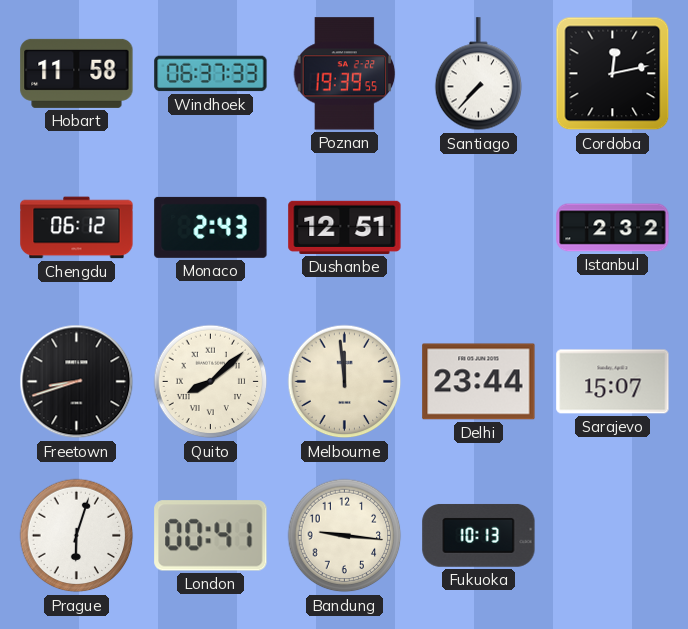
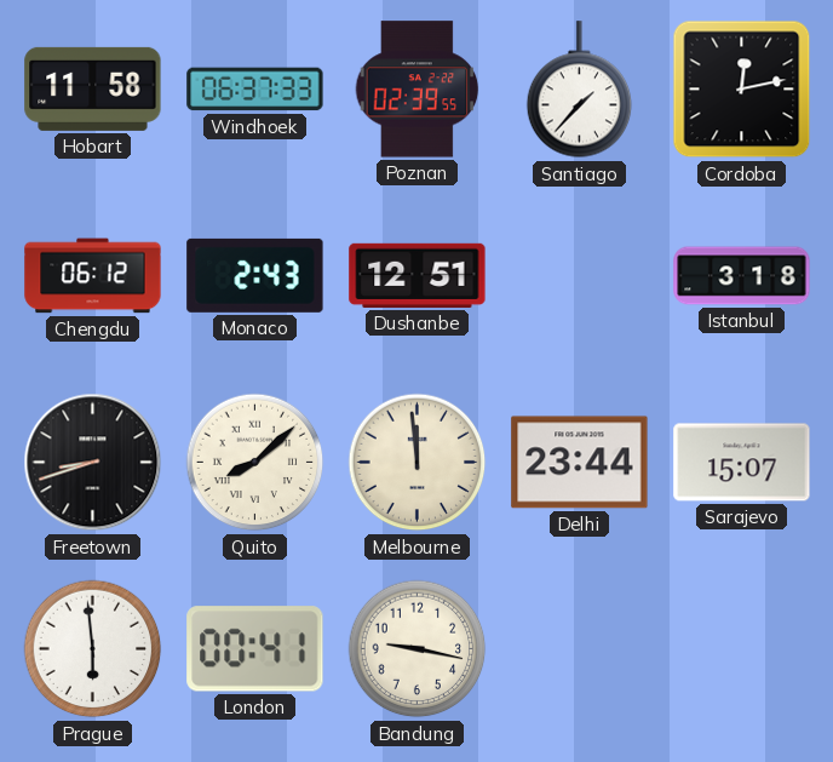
Poznan: 19:39 -> 02:39
Santiago: 7:37 -> 1:37
Istanbul: 2:32 -> 3:18
Prague: 6:03 -> 5:59
Bandung: 9:16 -> 9:17
Fukuoka: 10:13 -> none
